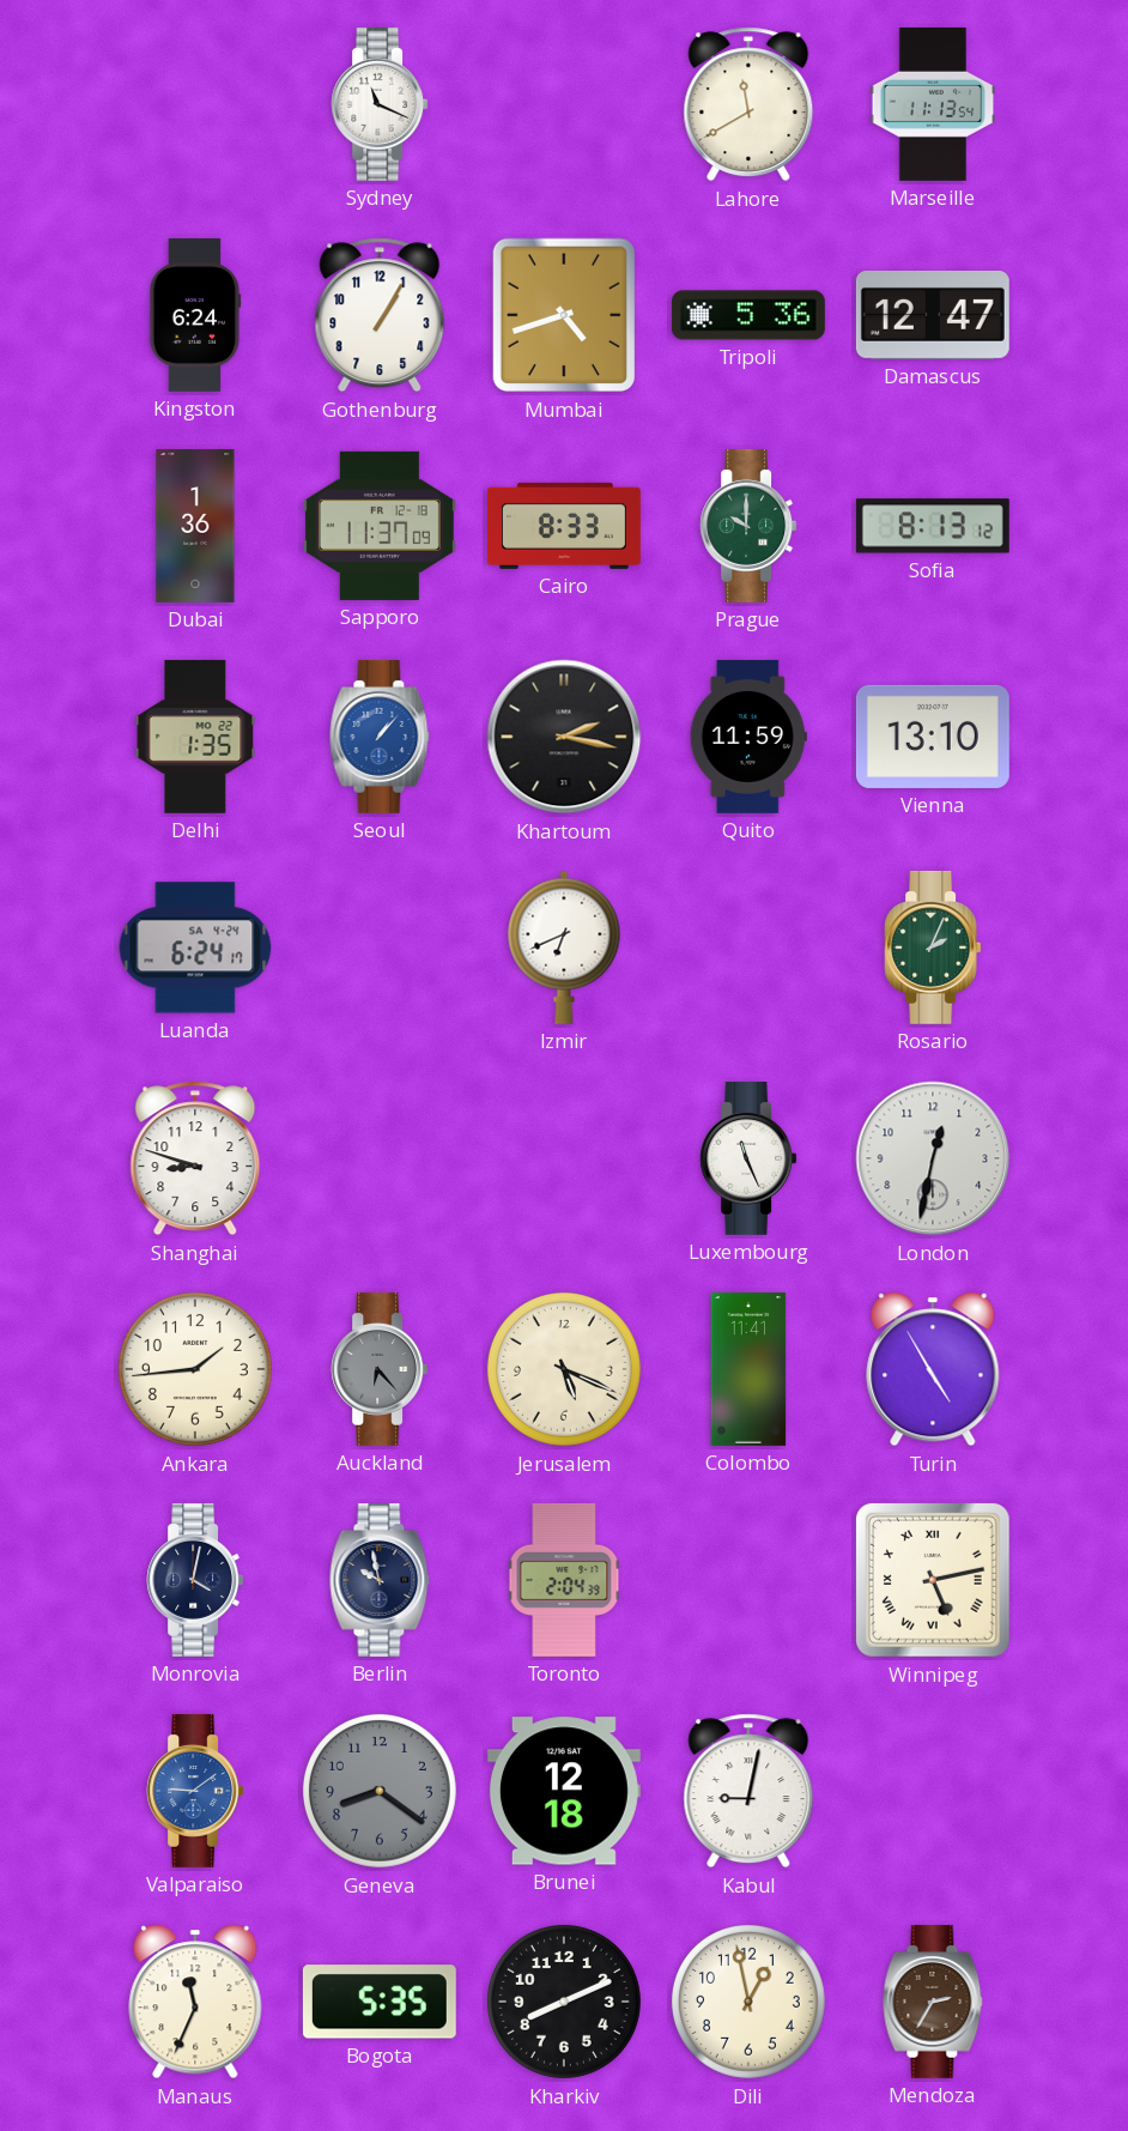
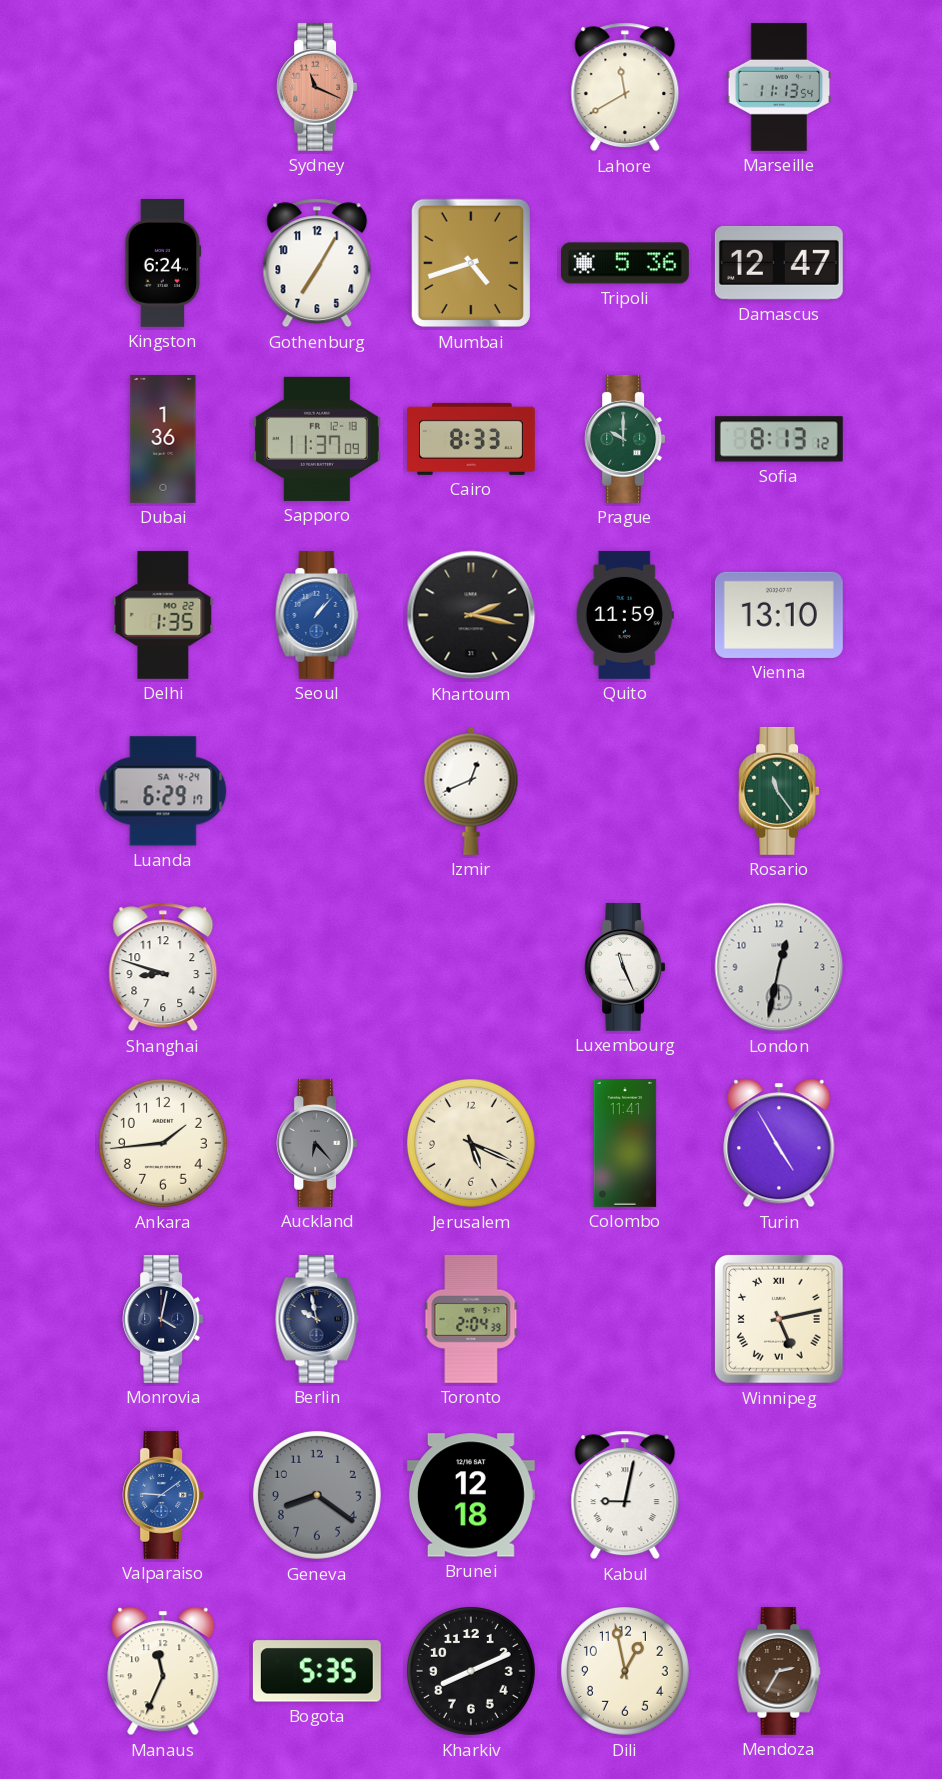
Sydney dial: white -> salmon
Gothenburg: 1:05 -> 7:05
Luanda: 6:24 -> 6:29
Izmir: 6:41 -> 12:41
Rosario: 2:04 -> 11:24
